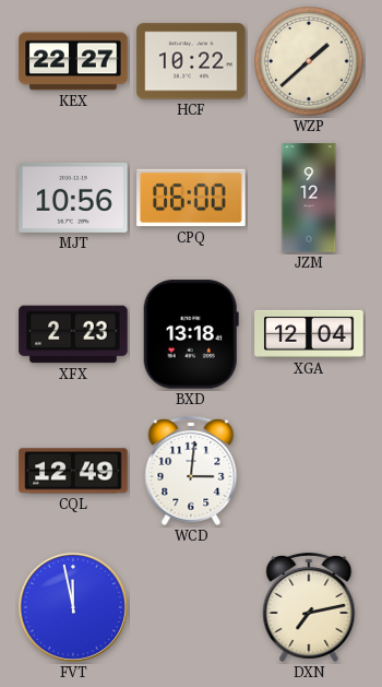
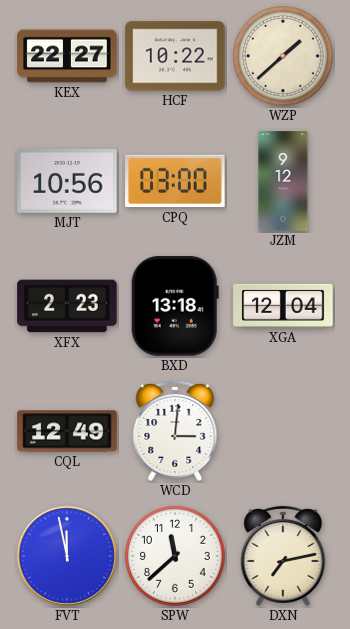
CPQ: 06:00 -> 03:00
SPW: none -> 11:38
